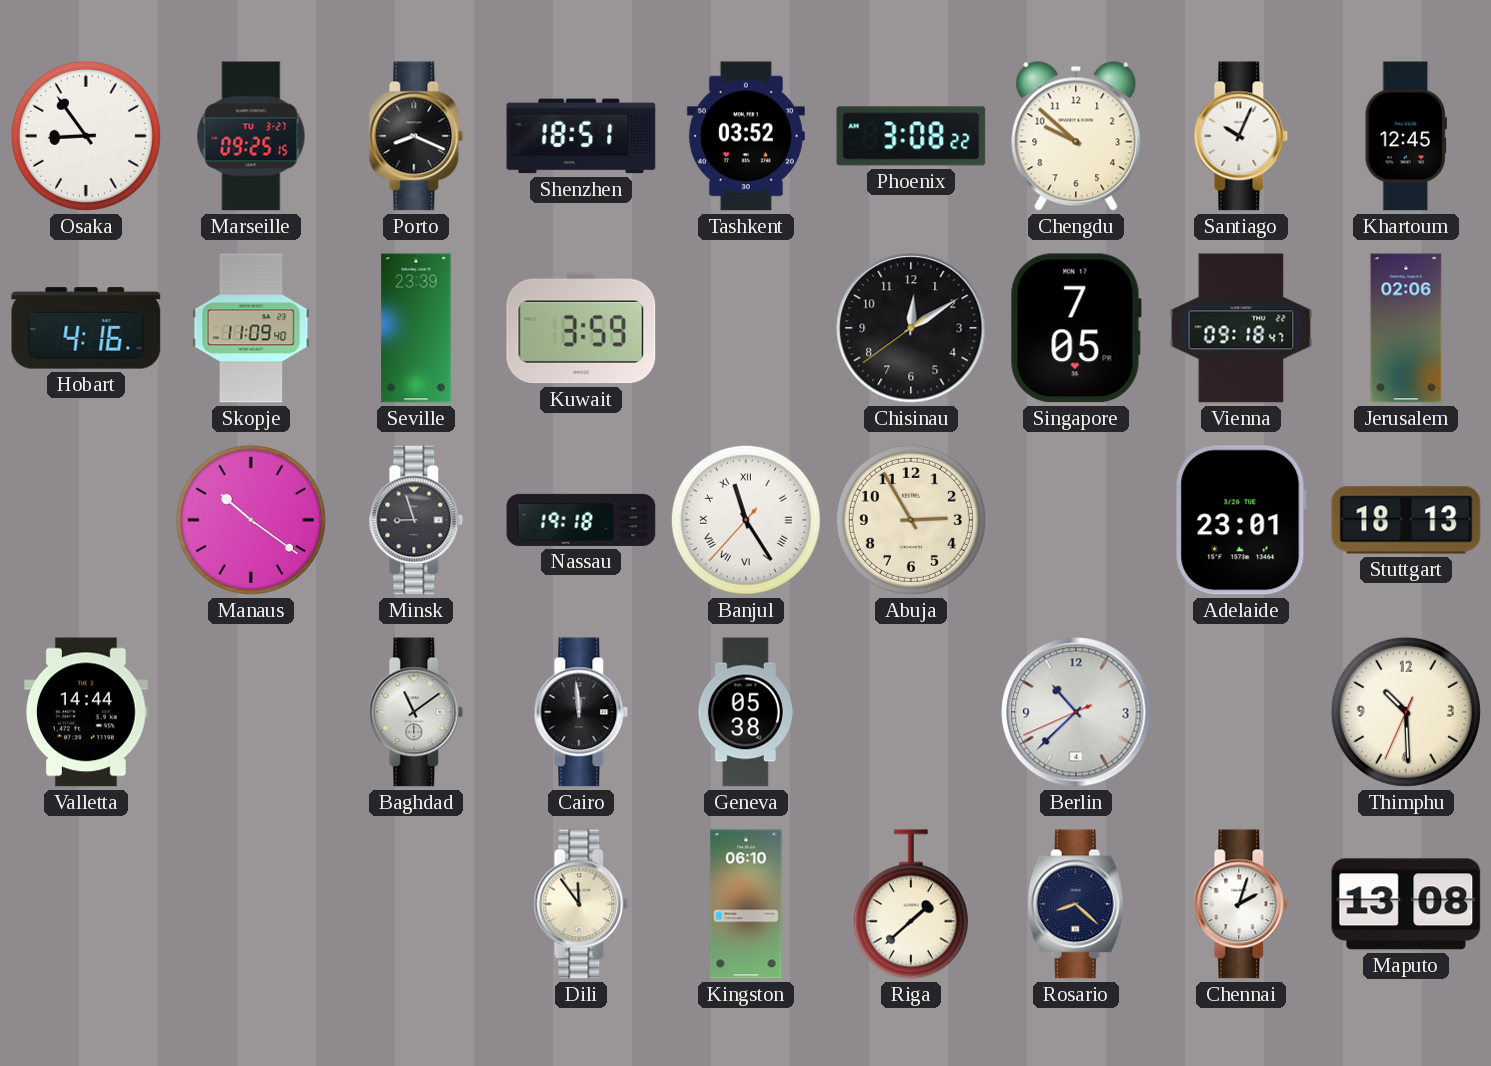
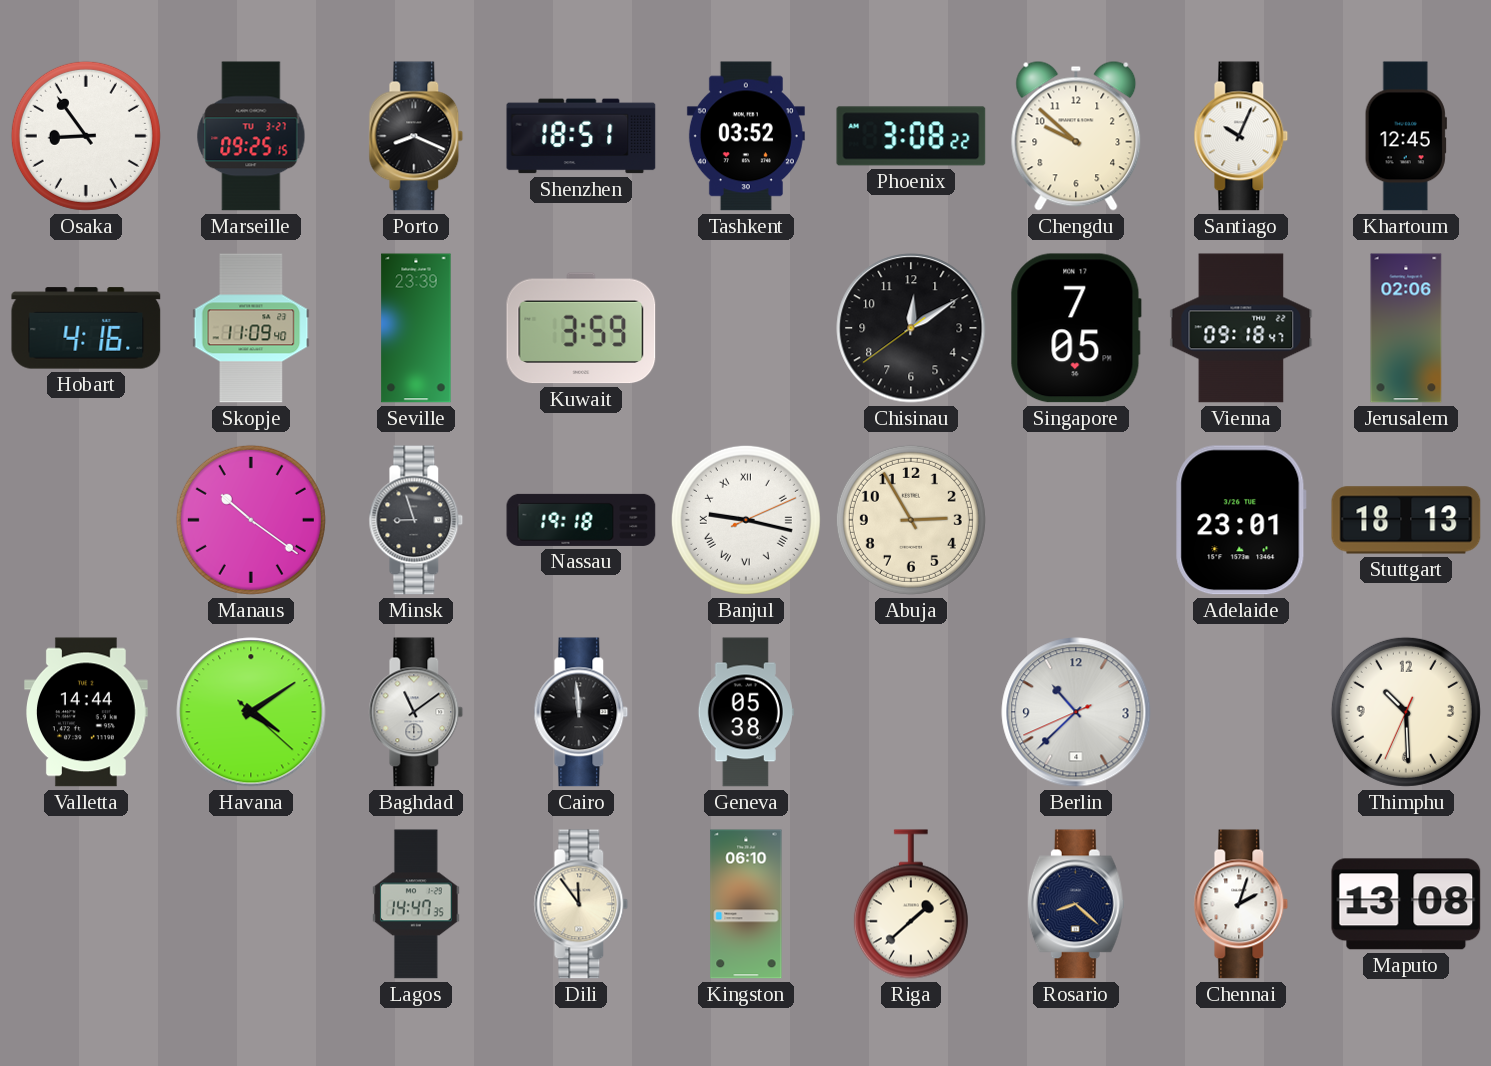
Banjul: 11:24 -> 9:17
Havana: none -> 4:09
Lagos: none -> 14:47
